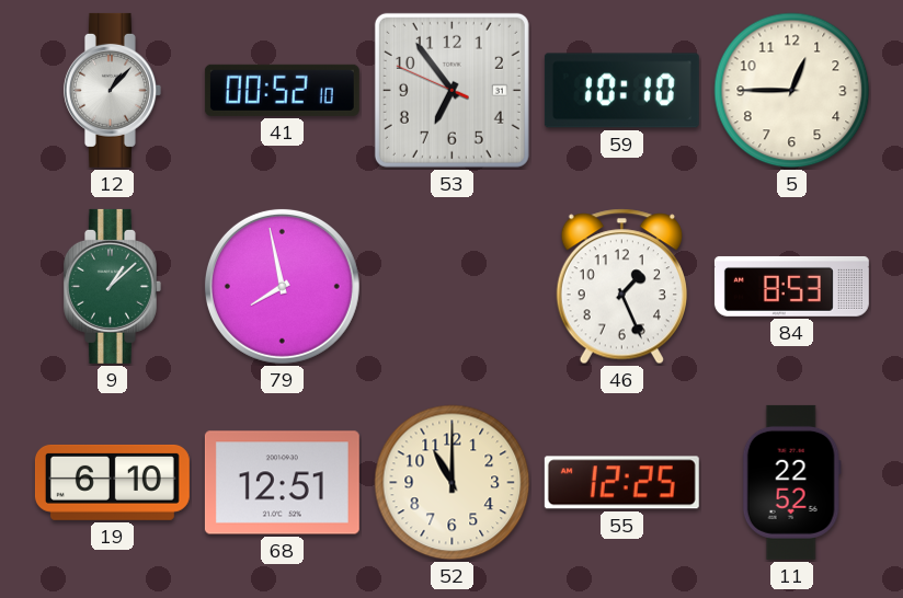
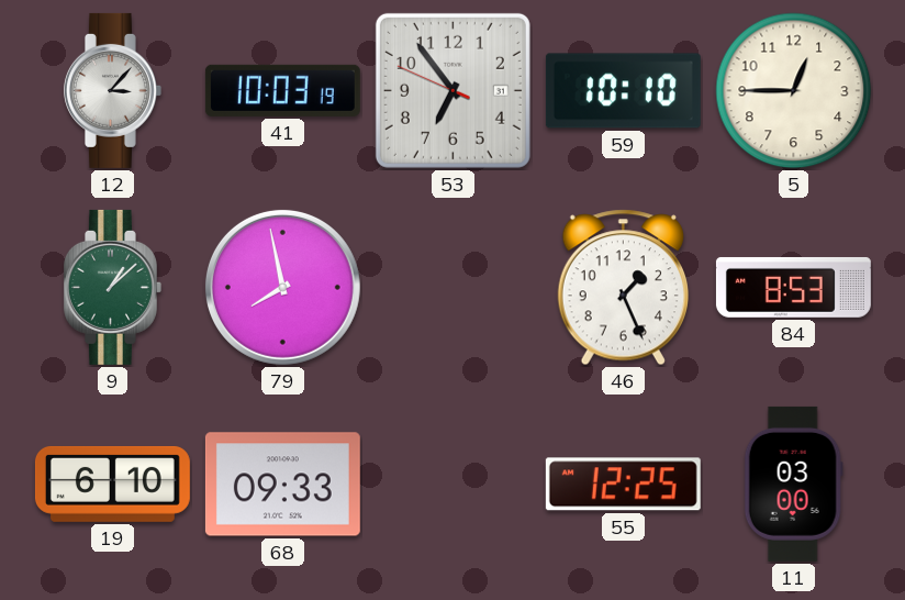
12: 1:07 -> 3:07
41: 00:52 -> 10:03
68: 12:51 -> 09:33
52: 11:00 -> none
11: 22:52 -> 03:00
